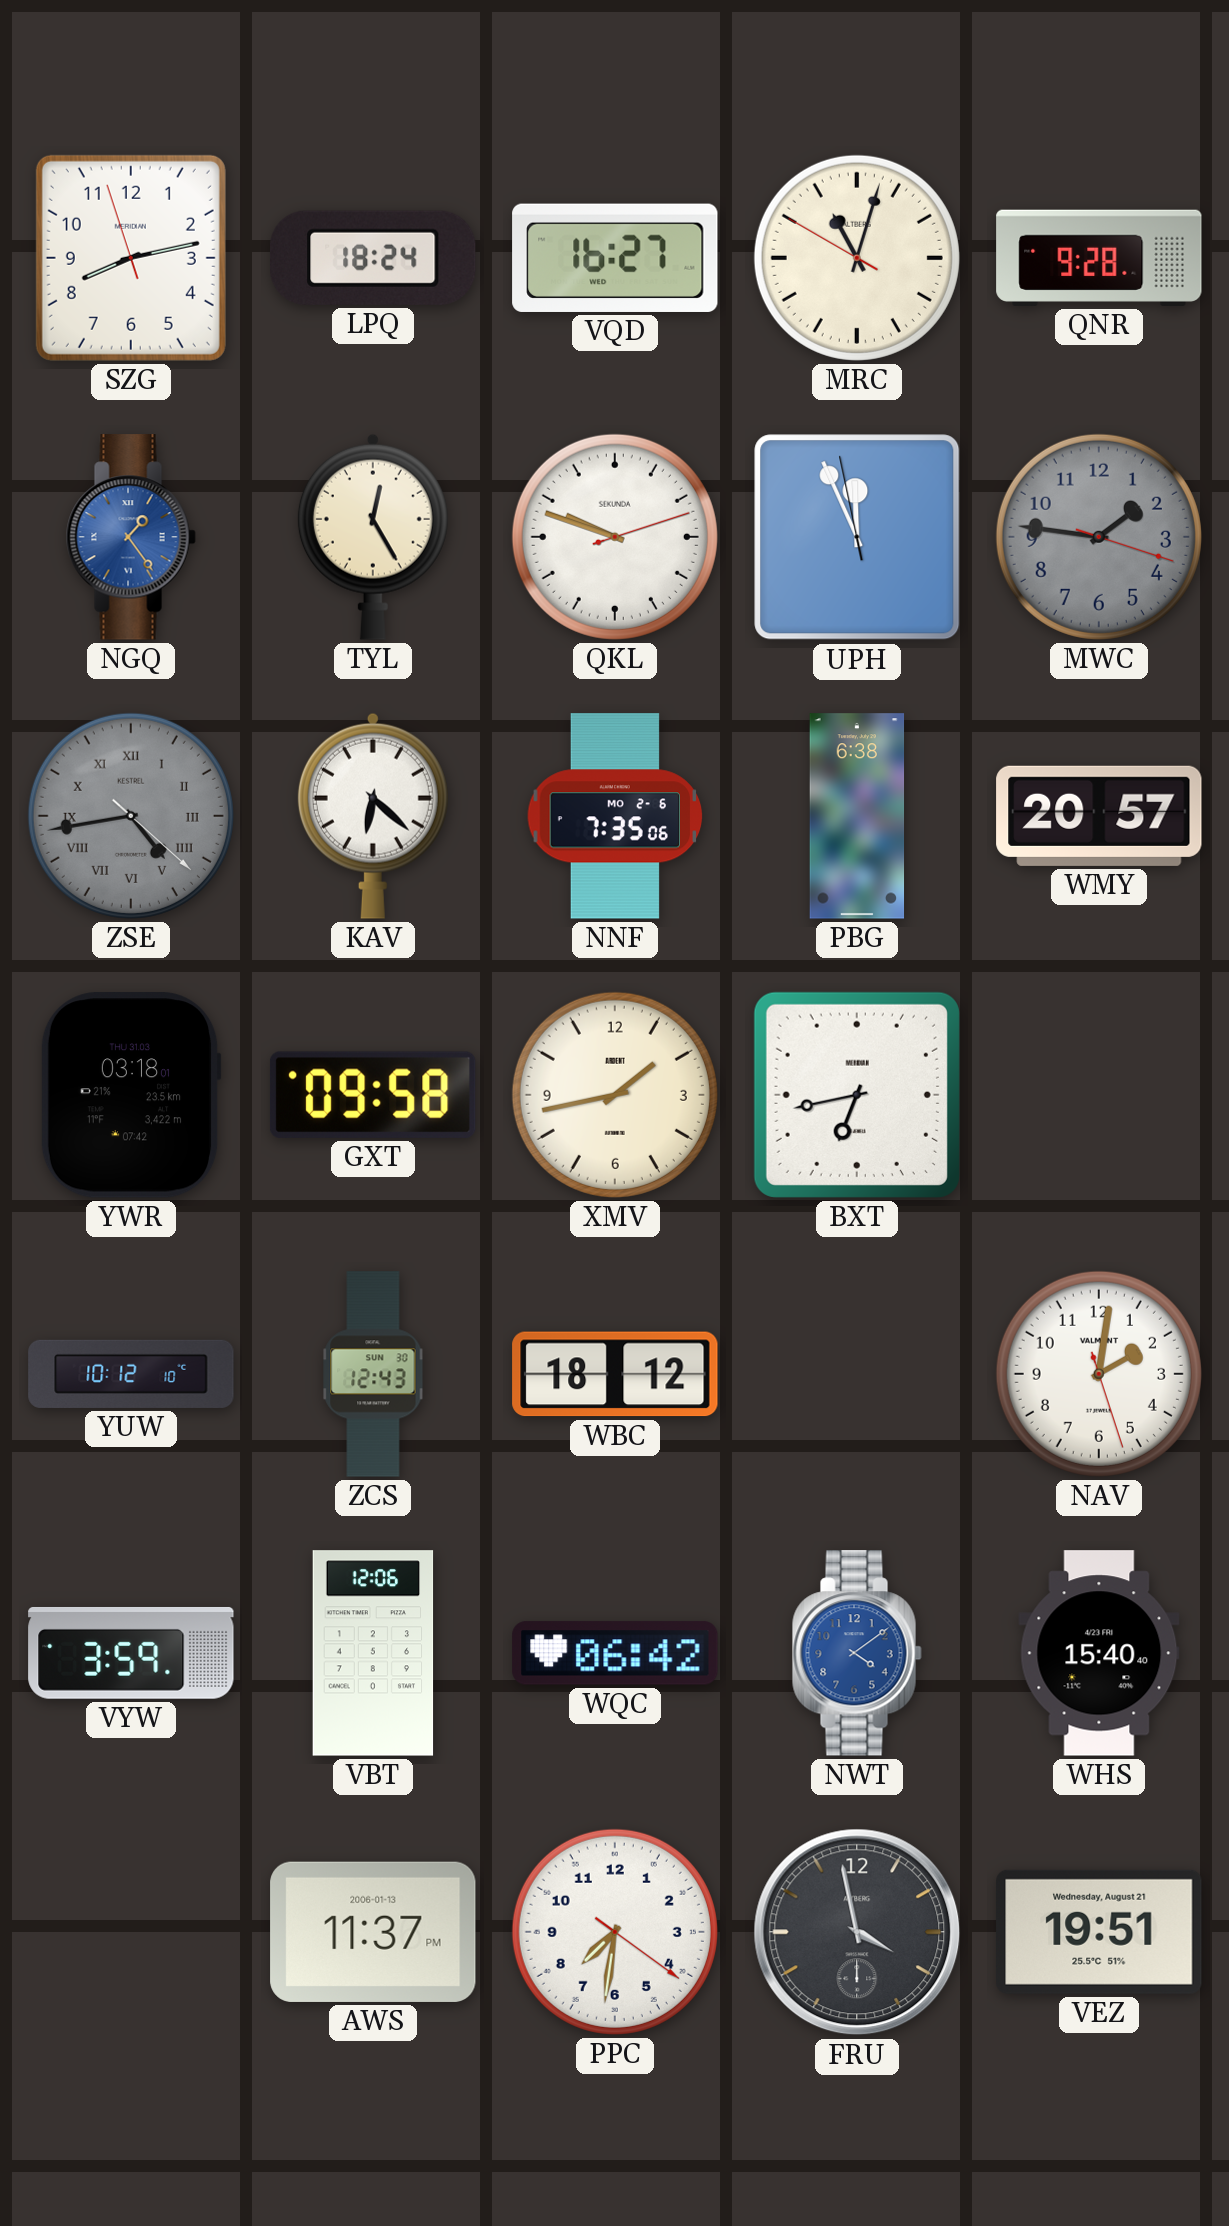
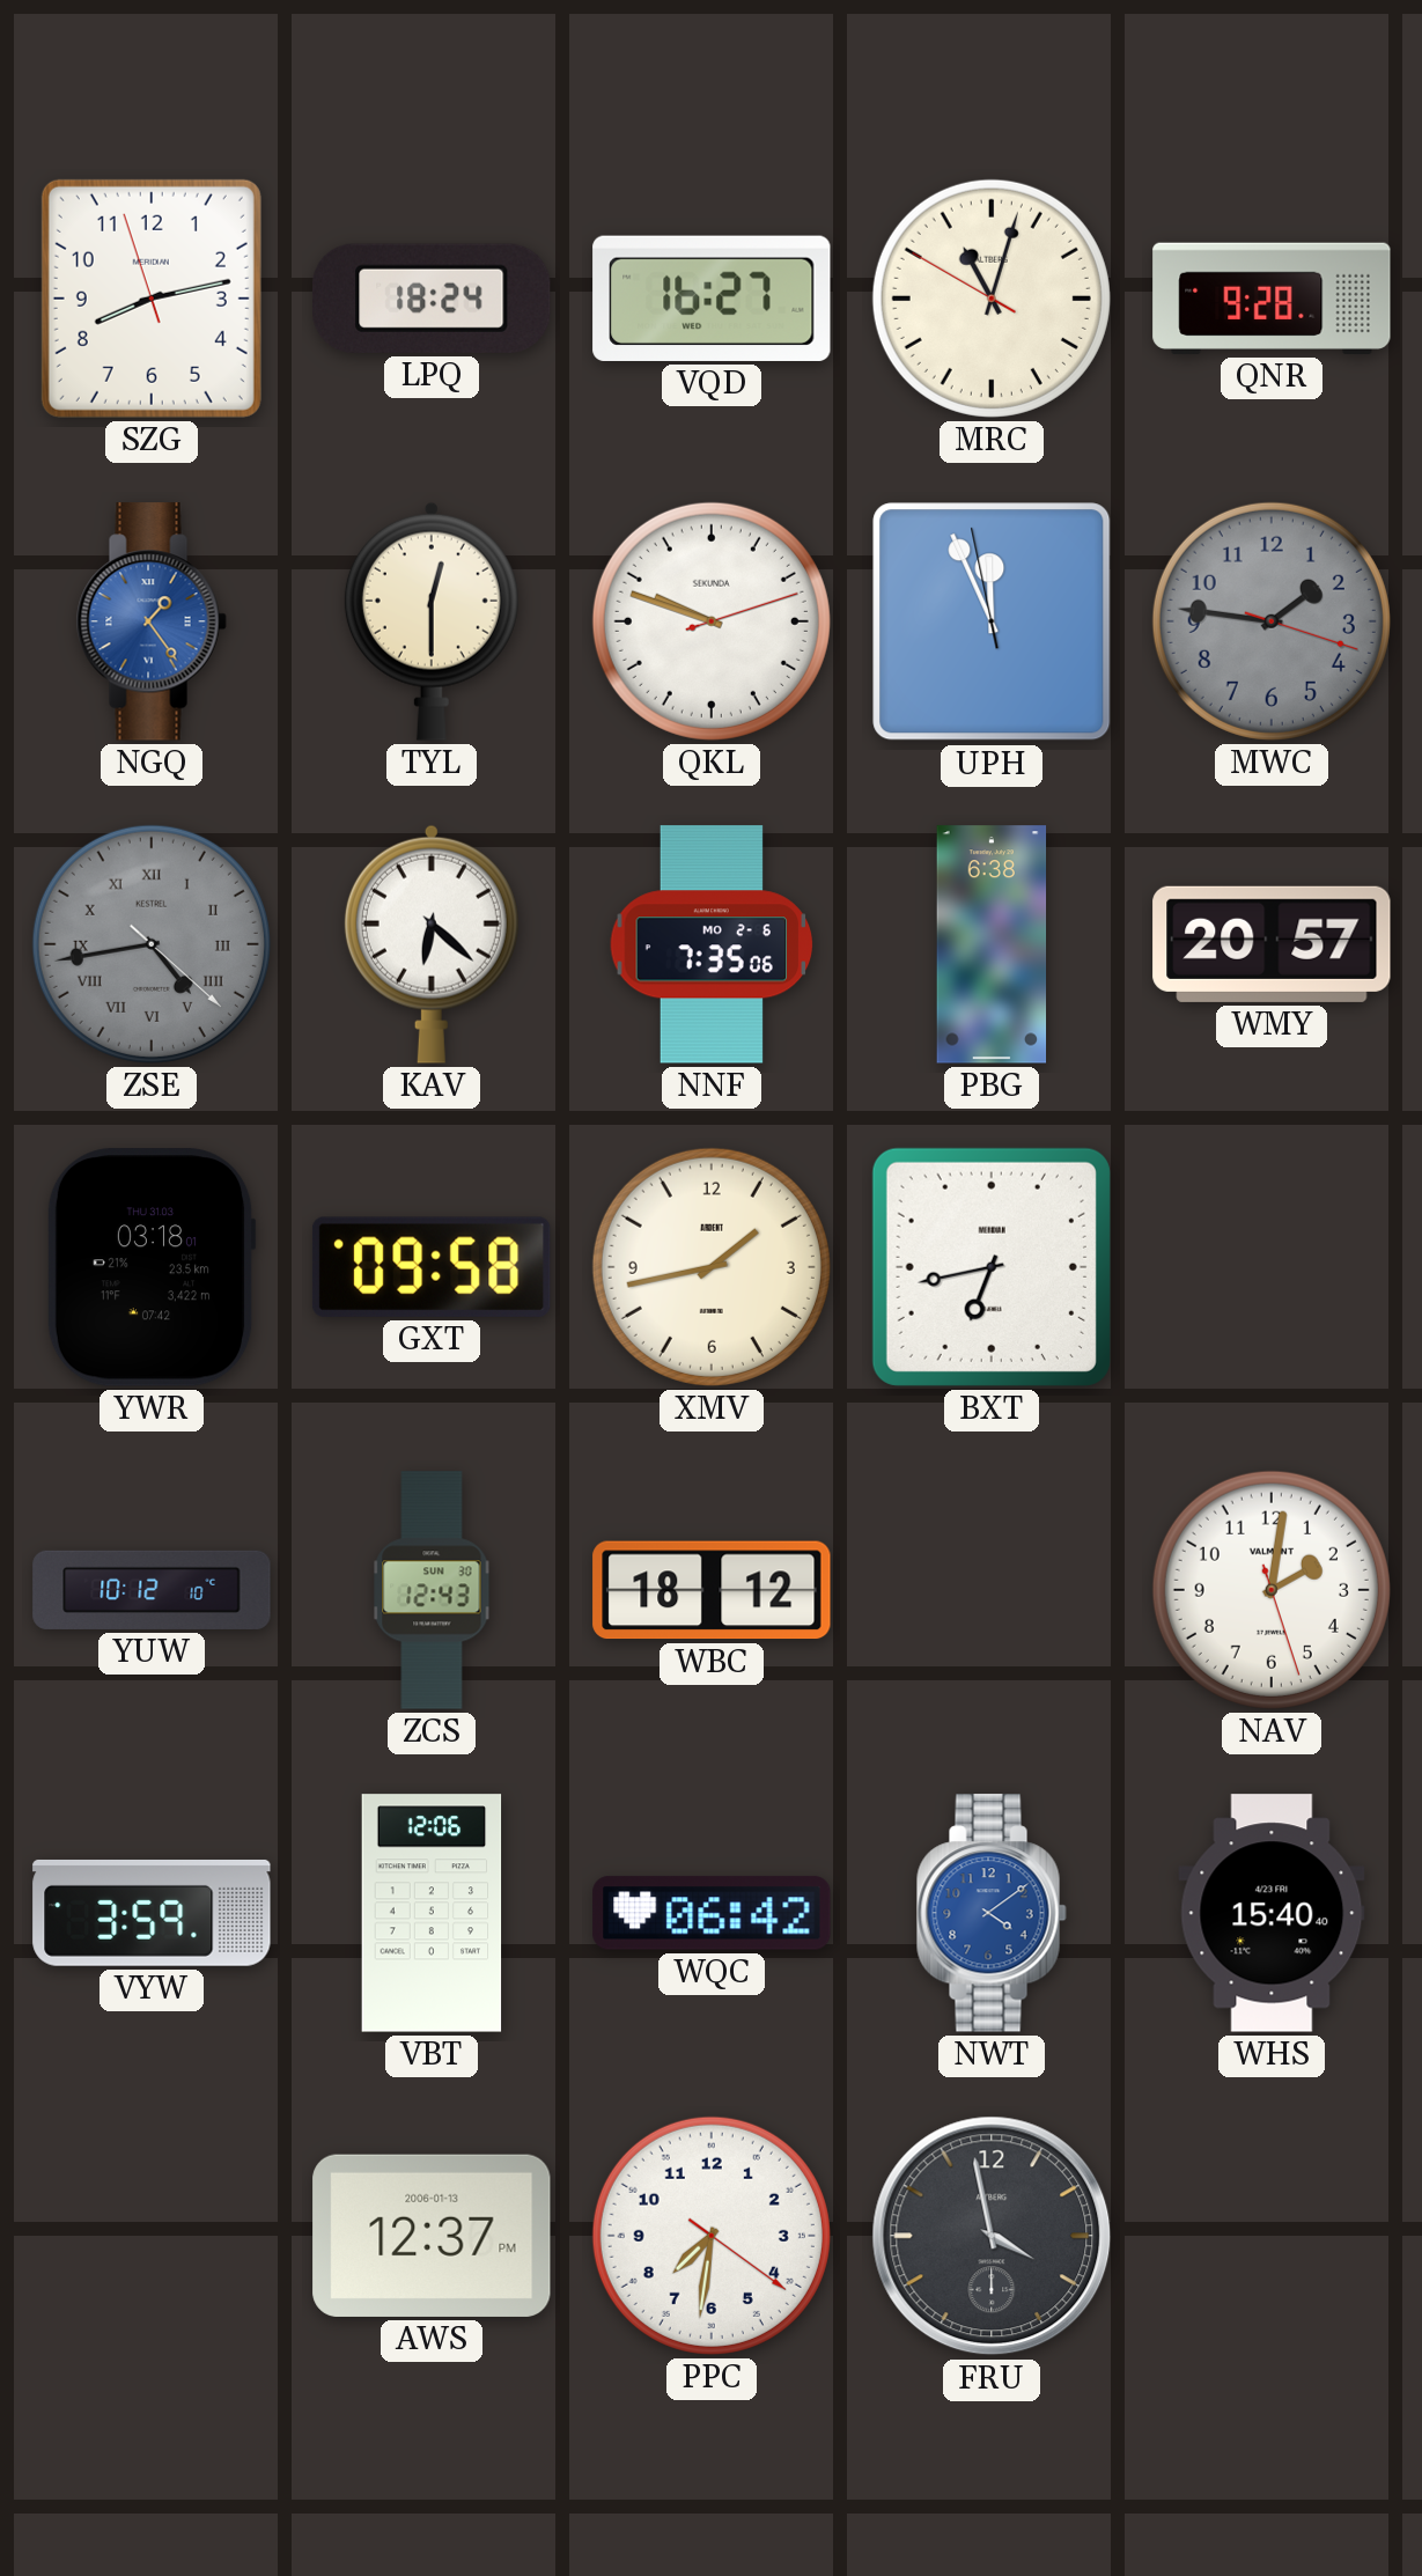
TYL: 12:25 -> 12:30
AWS: 11:37 -> 12:37
VEZ: 19:51 -> none
